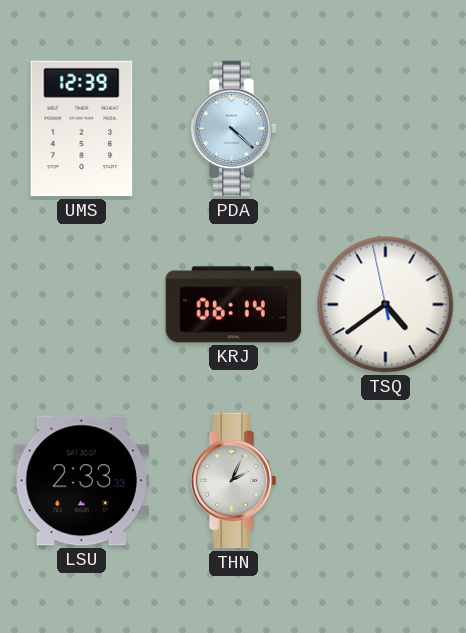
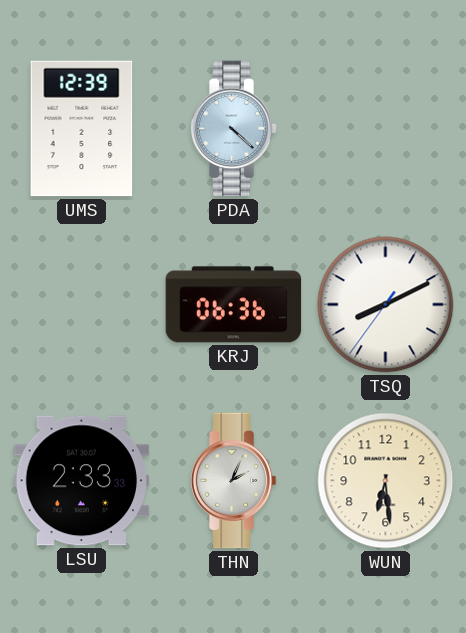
KRJ: 06:14 -> 06:36
TSQ: 4:38 -> 8:10
WUN: none -> 6:29
